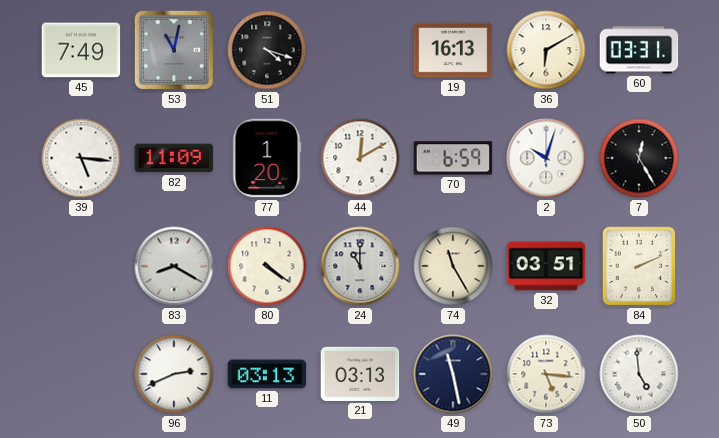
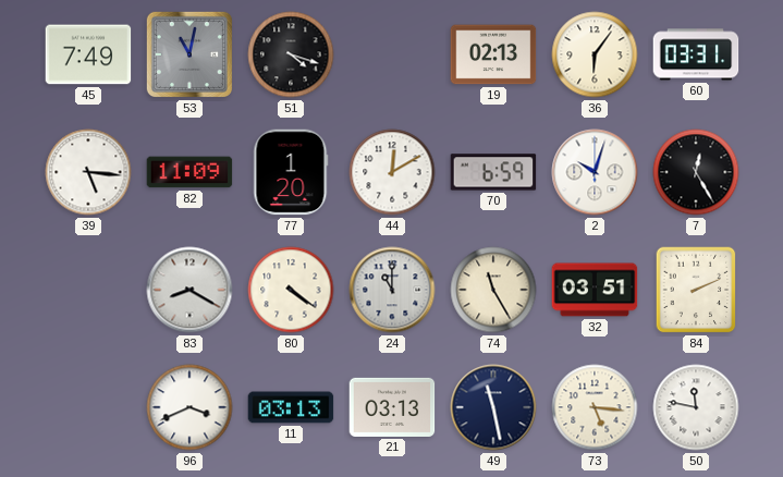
19: 16:13 -> 02:13
36: 6:10 -> 6:06
96: 2:41 -> 3:41
50: 4:59 -> 11:47
